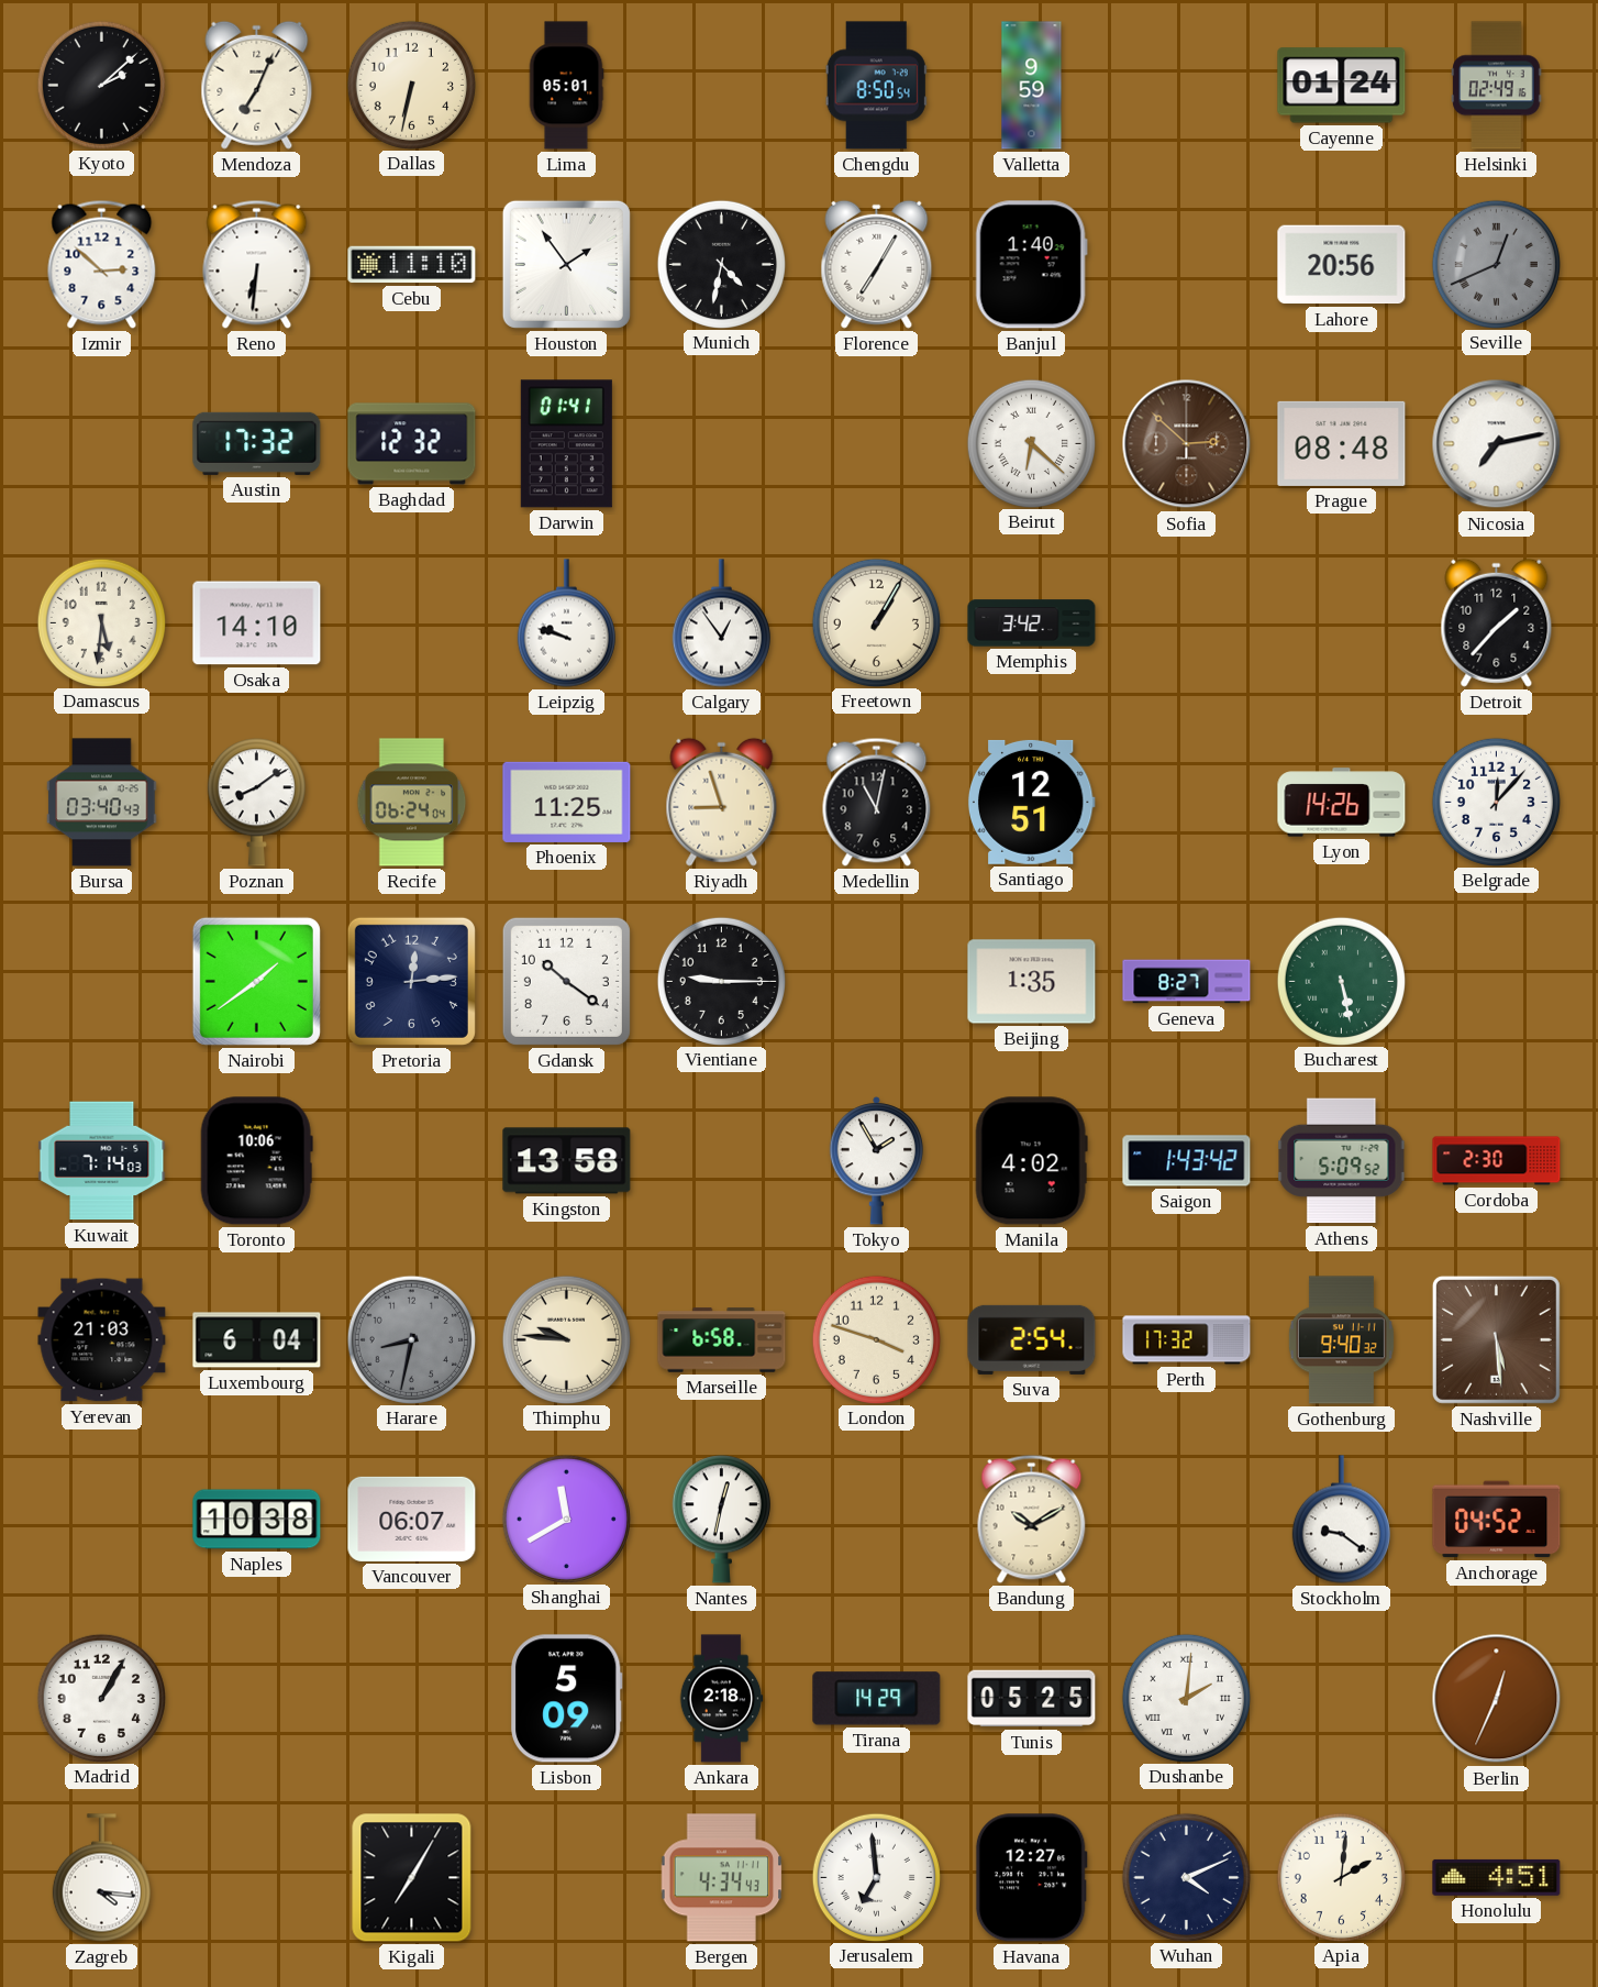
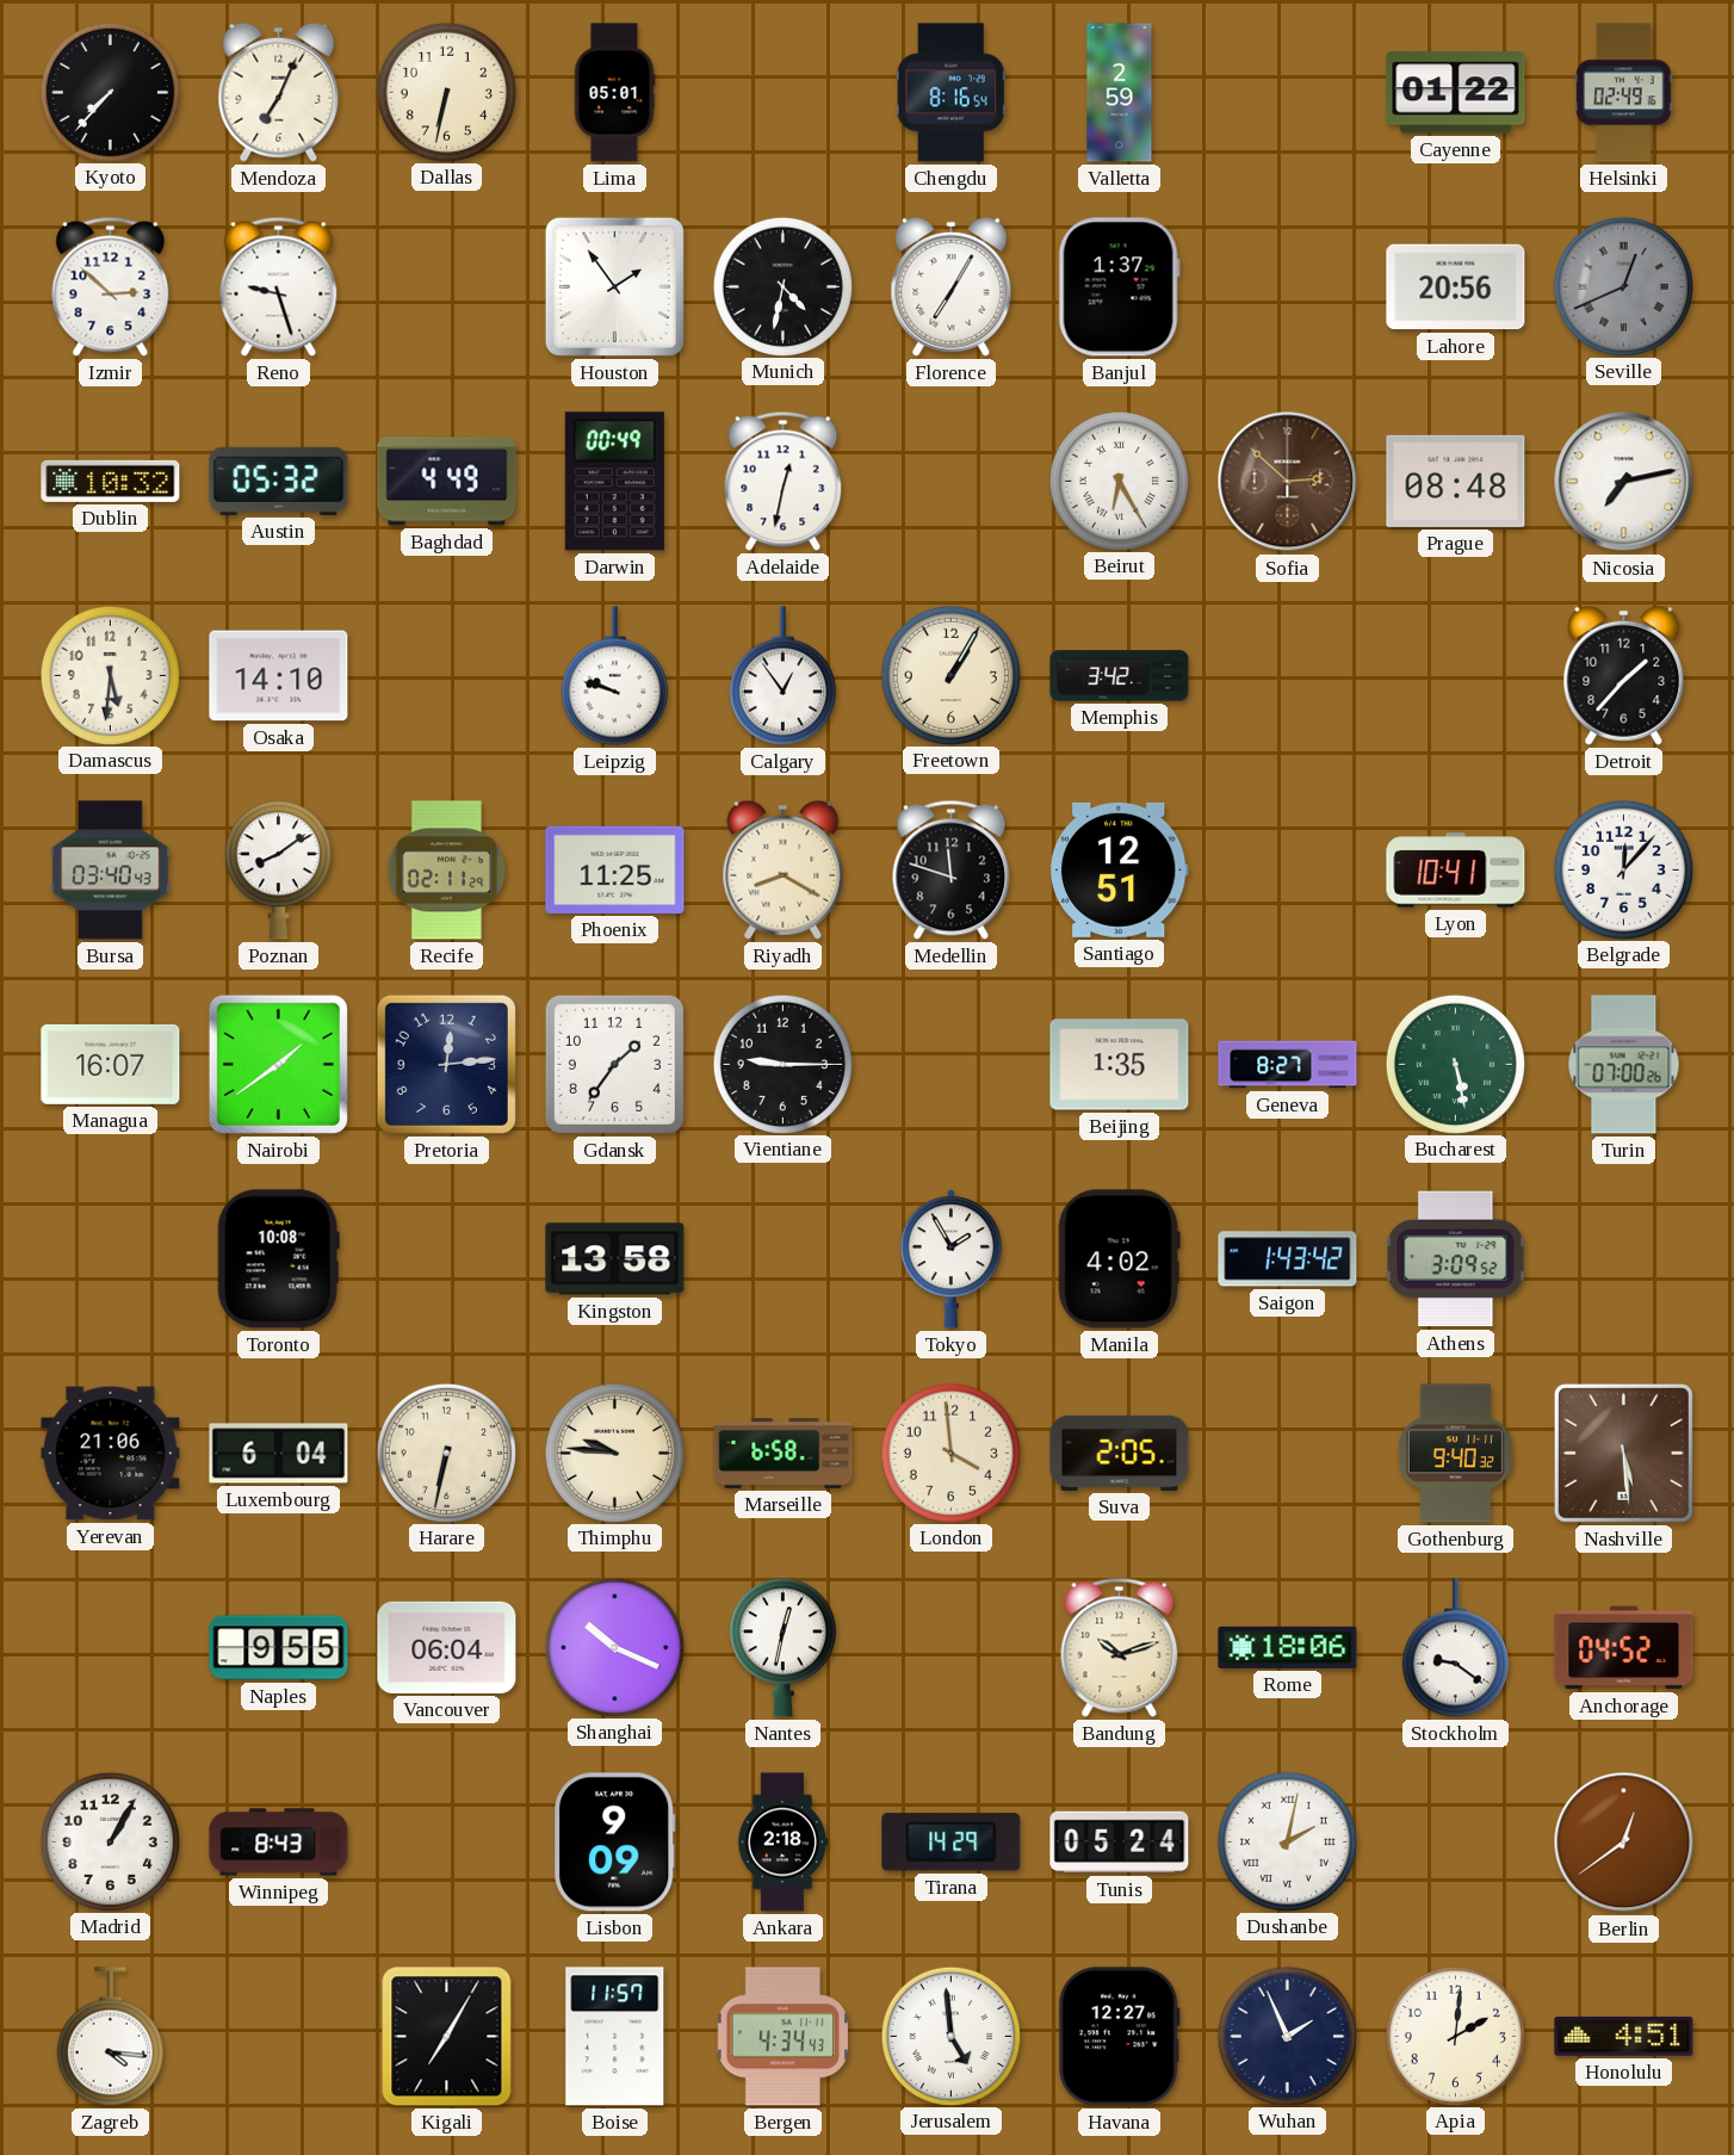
Kyoto: 2:08 -> 7:37
Chengdu: 8:50 -> 8:16
Valletta: 9:59 -> 2:59
Cayenne: 01:24 -> 01:22
Reno: 6:31 -> 9:27
Cebu: 11:10 -> none
Banjul: 1:40 -> 1:37
Dublin: none -> 10:32
Austin: 17:32 -> 05:32
Baghdad: 12:32 -> 4:49
Darwin: 01:41 -> 00:49
Adelaide: none -> 12:32
Beirut: 6:22 -> 6:25
Recife: 06:24 -> 02:11
Riyadh: 8:57 -> 8:20
Medellin: 11:02 -> 11:48
Lyon: 14:26 -> 10:41
Managua: none -> 16:07
Gdansk: 10:21 -> 1:36
Turin: none -> 07:00
Kuwait: 7:14 -> none
Toronto: 10:06 -> 10:08
Athens: 5:09 -> 3:09
Cordoba: 2:30 -> none
Yerevan: 21:03 -> 21:06
Harare: 8:32 -> 6:32
Harare dial: grey -> cream
London: 3:48 -> 3:59
Suva: 2:54 -> 2:05
Perth: 17:32 -> none
Naples: 10:38 -> 9:55
Vancouver: 06:07 -> 06:04
Shanghai: 11:40 -> 10:19
Bandung: 10:10 -> 10:12
Rome: none -> 18:06
Winnipeg: none -> 8:43
Lisbon: 5:09 -> 9:09
Tunis: 05:25 -> 05:24
Dushanbe: 2:01 -> 2:02
Berlin: 12:34 -> 12:39
Boise: none -> 11:57
Jerusalem: 6:59 -> 4:59
Wuhan: 4:11 -> 1:56
